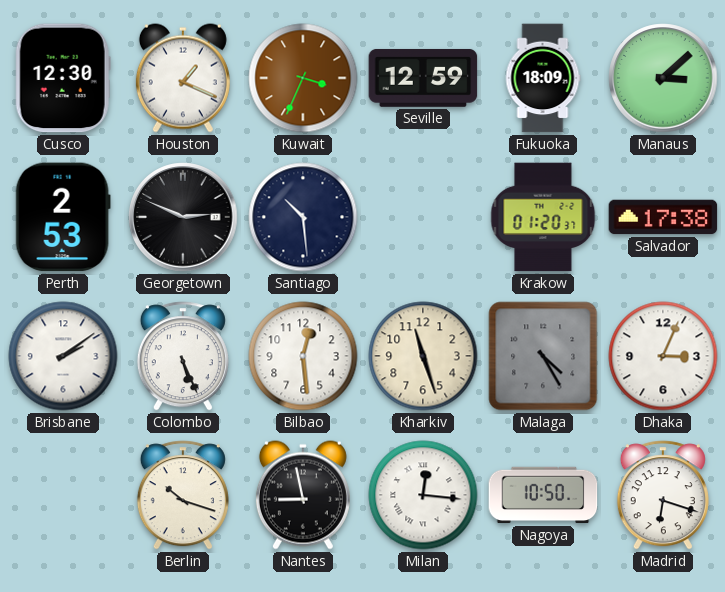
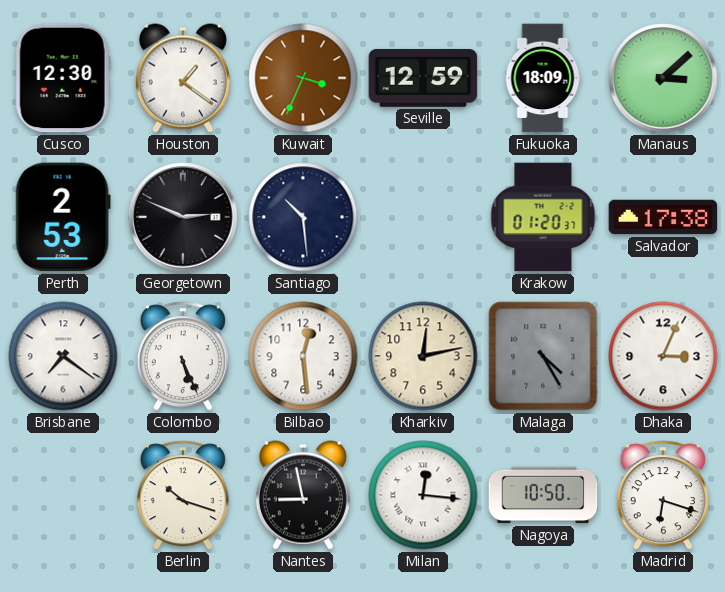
Houston: 1:19 -> 1:21
Brisbane: 2:09 -> 7:21
Kharkiv: 11:27 -> 12:13
